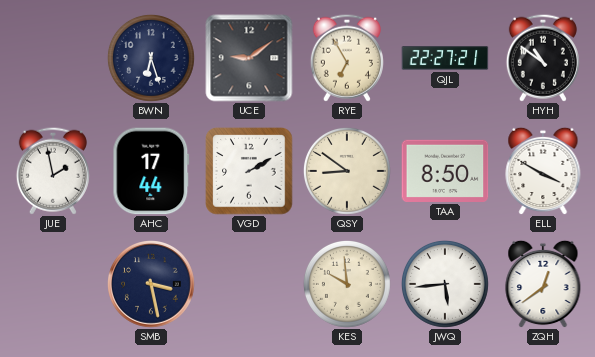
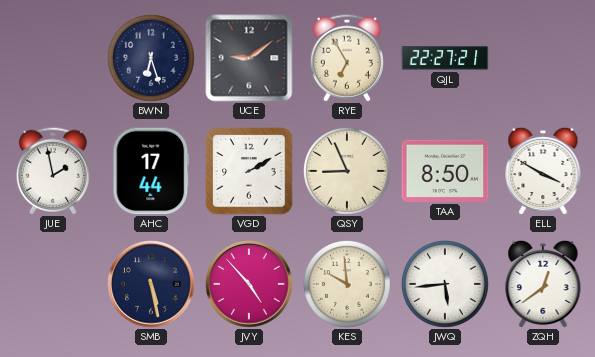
HYH: 10:51 -> none
QSY: 8:51 -> 8:56
SMB: 3:28 -> 5:28
JVY: none -> 4:53
